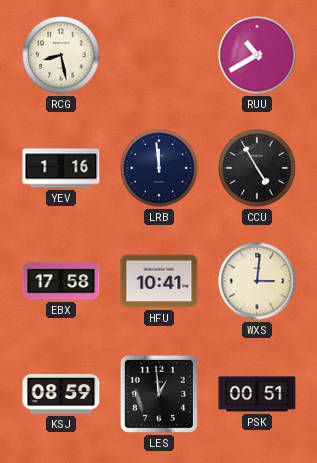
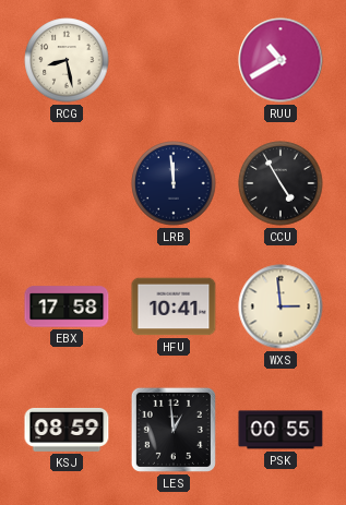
YEV: 1:16 -> none
WXS: 3:01 -> 2:59
PSK: 00:51 -> 00:55
